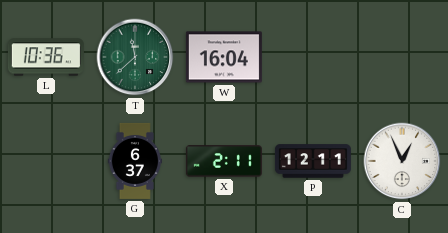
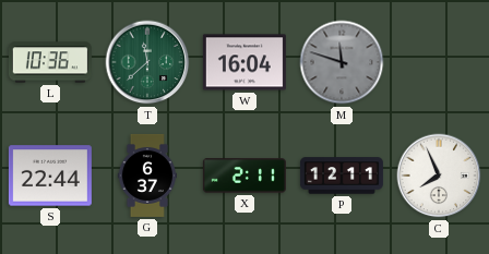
M: none -> 11:48
S: none -> 22:44
C: 12:56 -> 7:56
